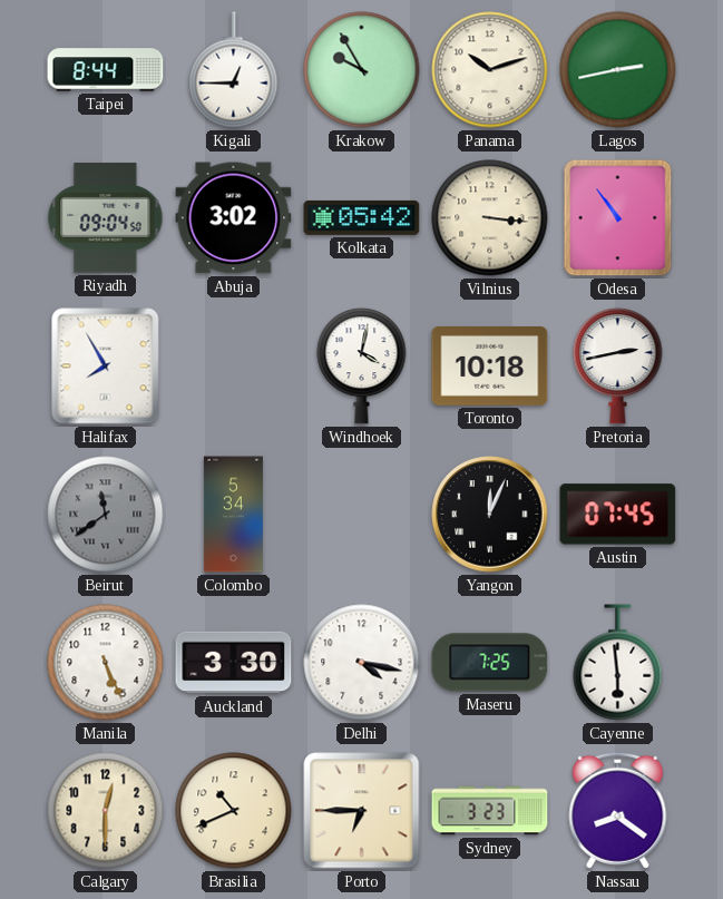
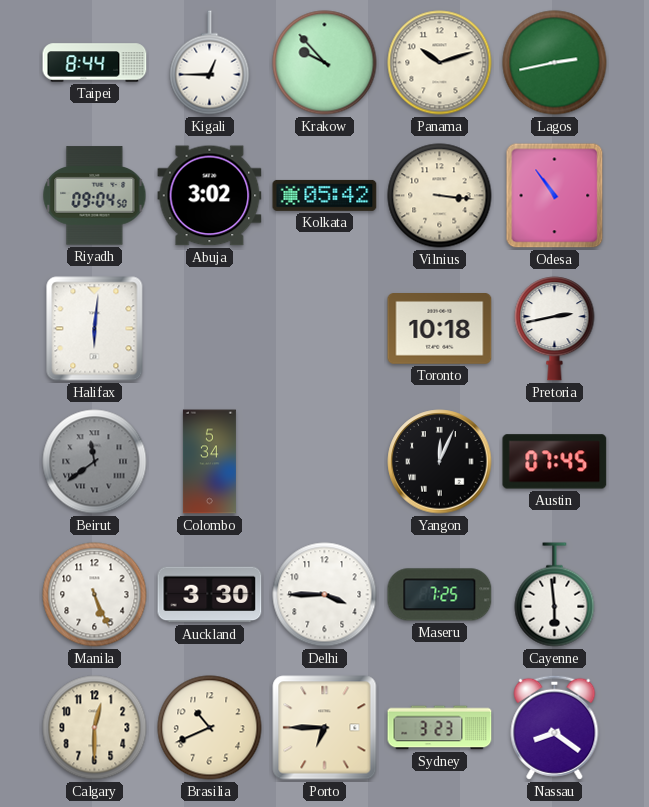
Krakow: 9:55 -> 9:53
Halifax: 7:55 -> 6:01
Windhoek: 4:02 -> none
Delhi: 4:17 -> 3:45
